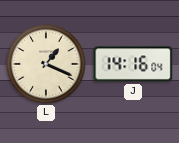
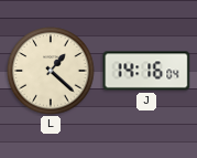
L: 1:19 -> 1:22
